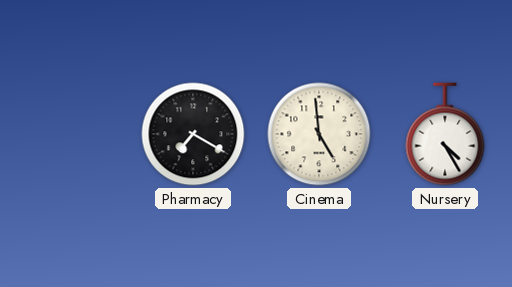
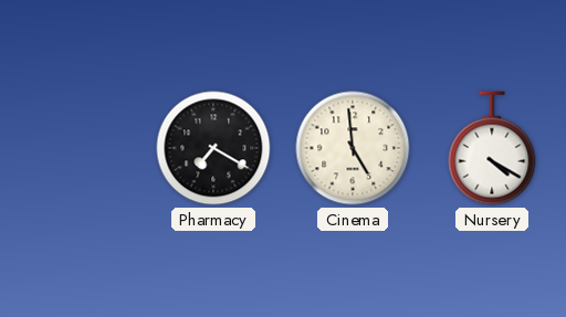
Nursery: 4:25 -> 4:20
